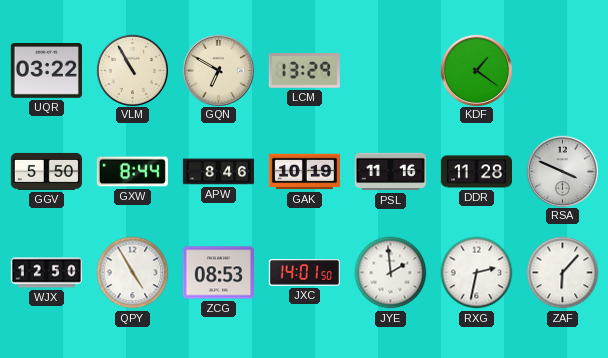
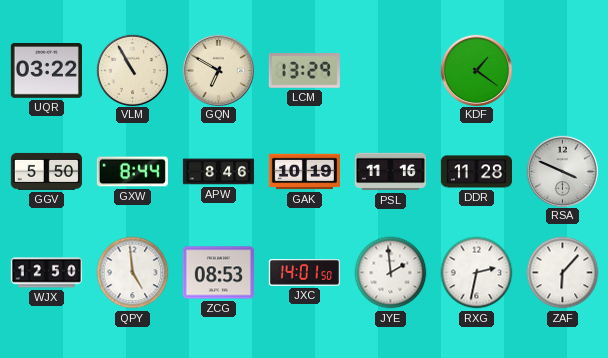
QPY: 4:55 -> 4:59
